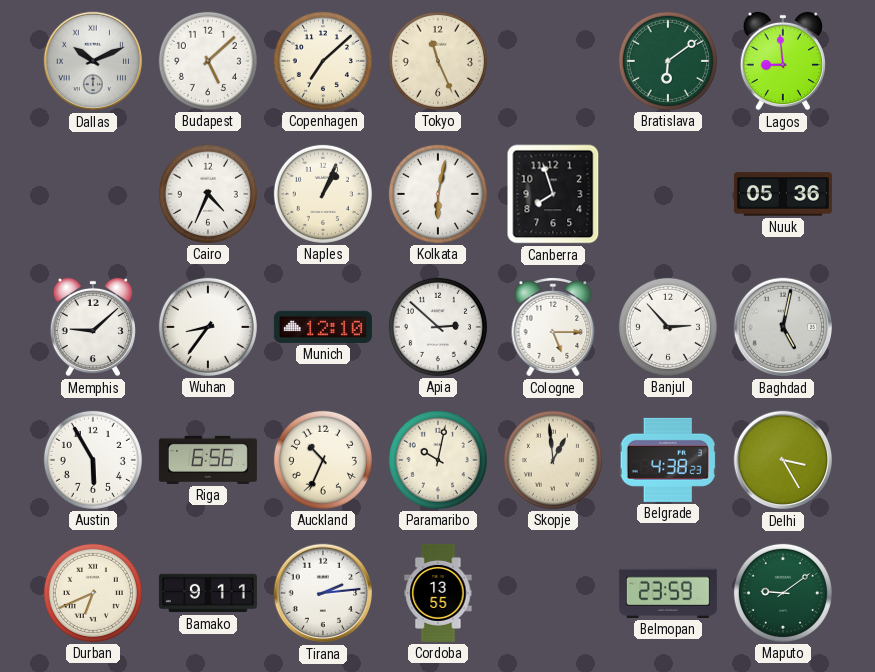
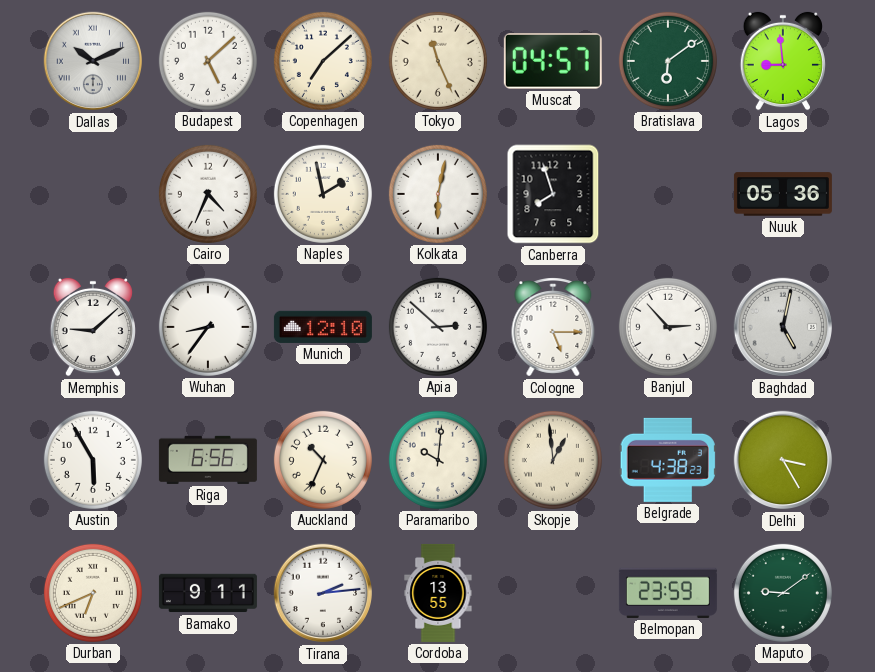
Muscat: none -> 04:57
Naples: 1:04 -> 1:58
Paramaribo: 10:02 -> 10:01
